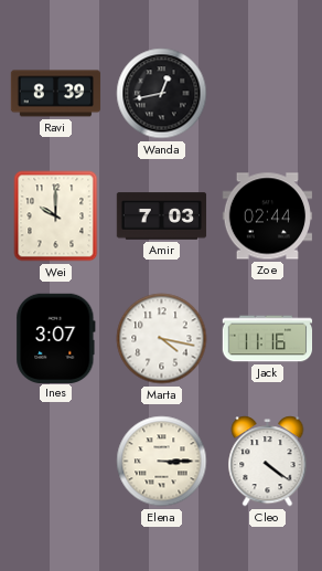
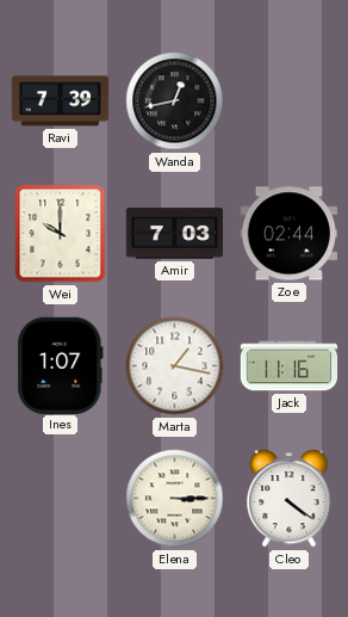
Ravi: 8:39 -> 7:39
Ines: 3:07 -> 1:07
Marta: 4:17 -> 1:17
